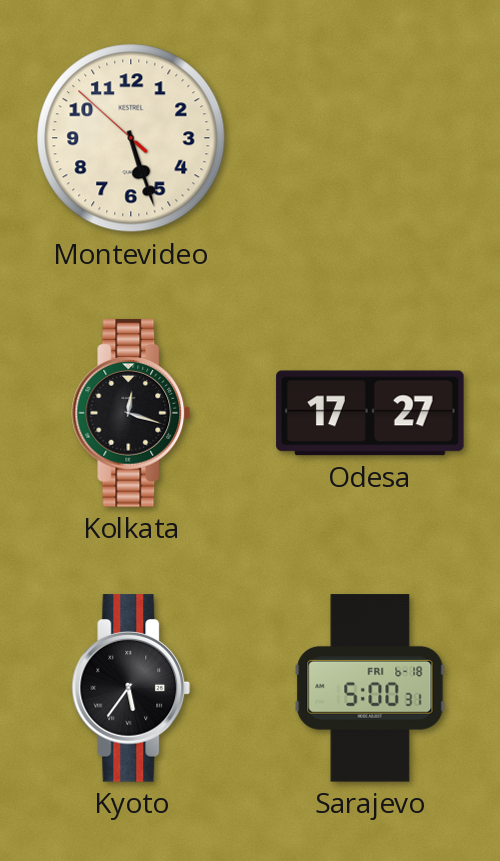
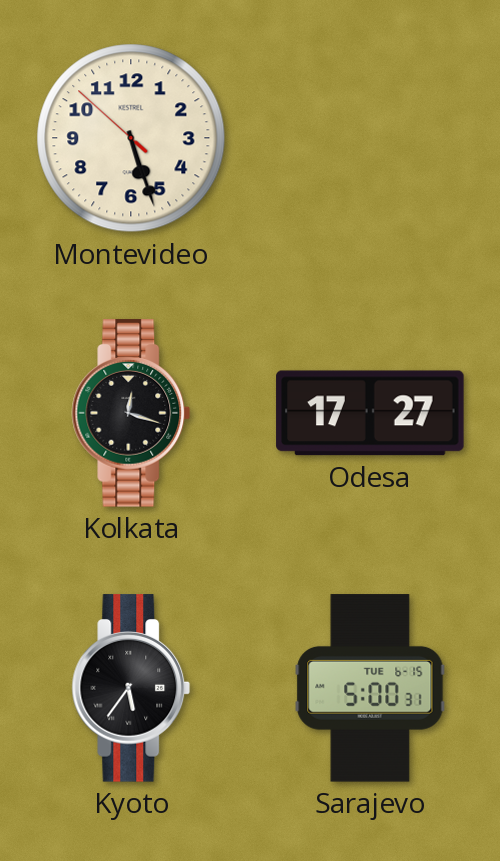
Sarajevo date: FRI 6-18 -> TUE 6-15
